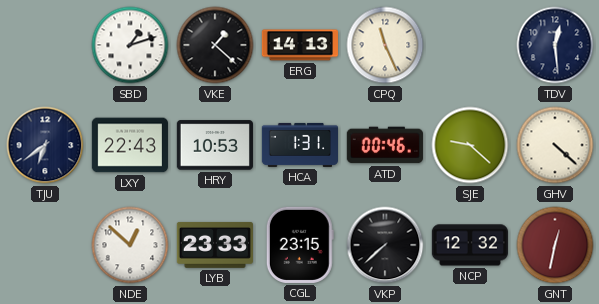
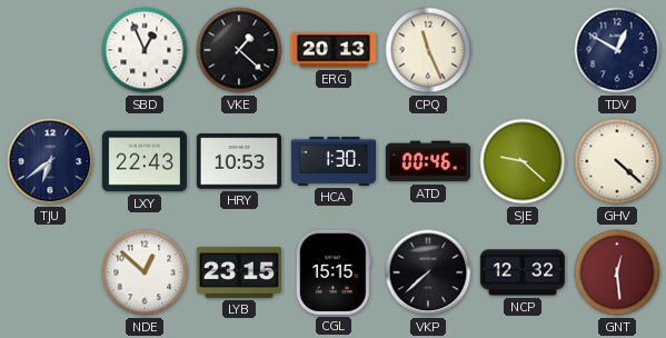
SBD: 1:12 -> 12:56
ERG: 14:13 -> 20:13
TDV: 12:29 -> 12:50
HCA: 1:31 -> 1:30
LYB: 23:33 -> 23:15
CGL: 23:15 -> 15:15
GNT: 12:32 -> 12:29
